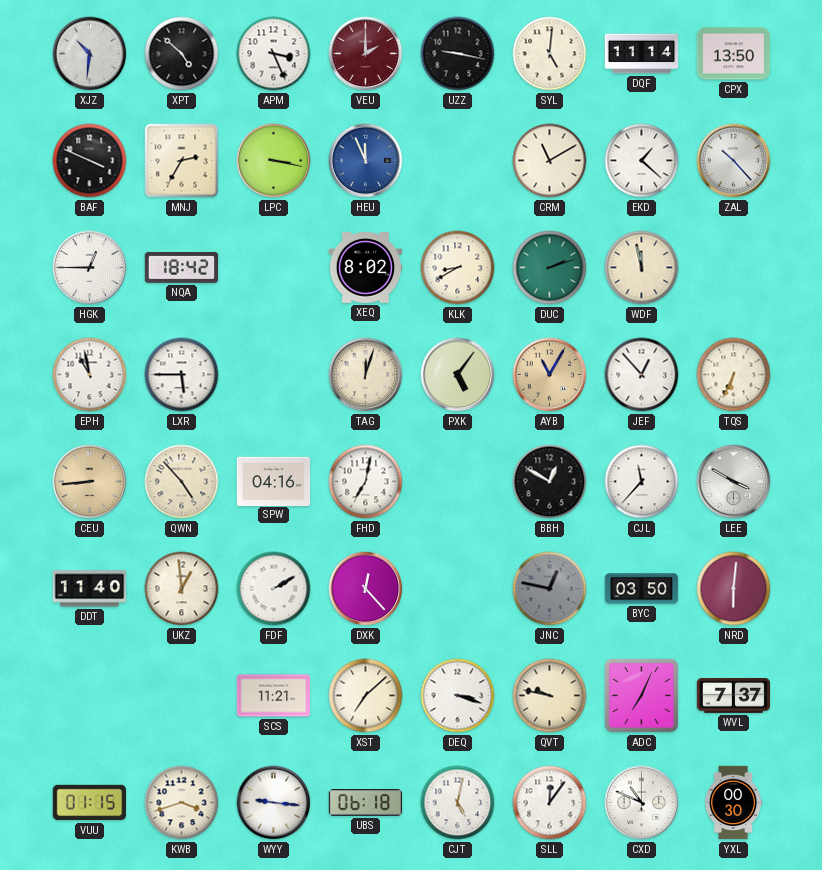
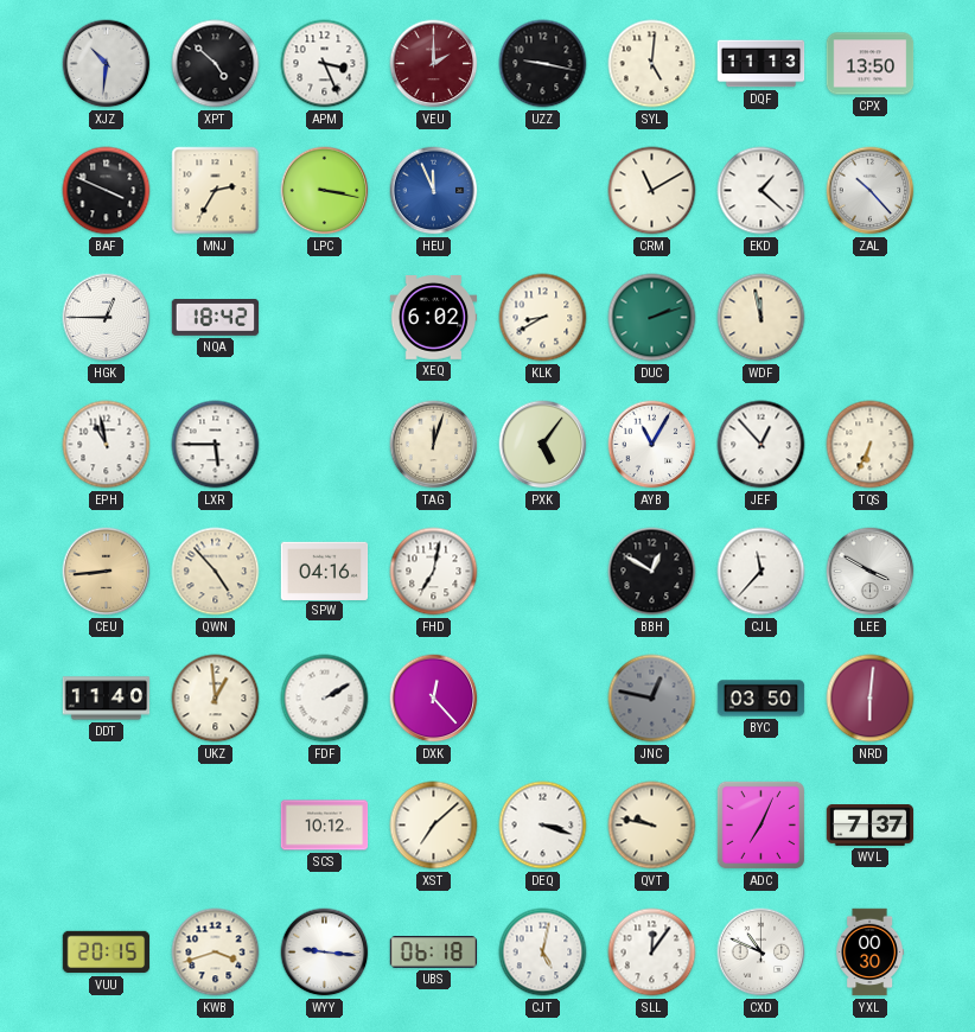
DQF: 11:14 -> 11:13
XEQ: 8:02 -> 6:02
AYB dial: champagne -> white
SCS: 11:21 -> 10:12
VUU: 01:15 -> 20:15
